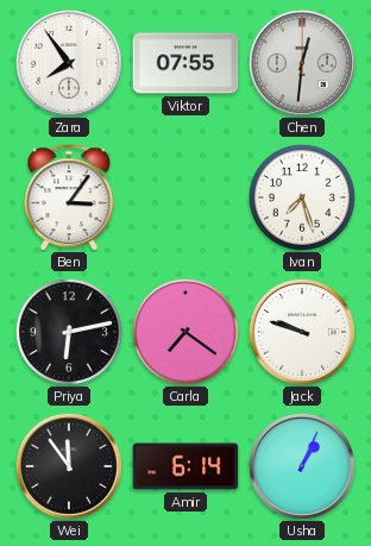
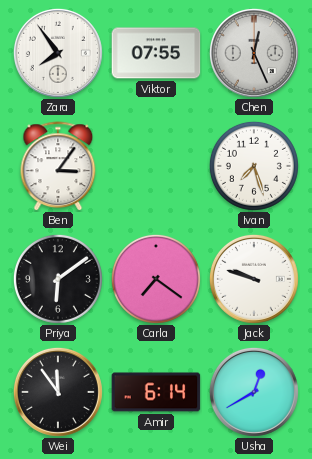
Chen: 12:31 -> 12:26
Priya: 6:13 -> 6:09
Usha: 1:04 -> 12:40
